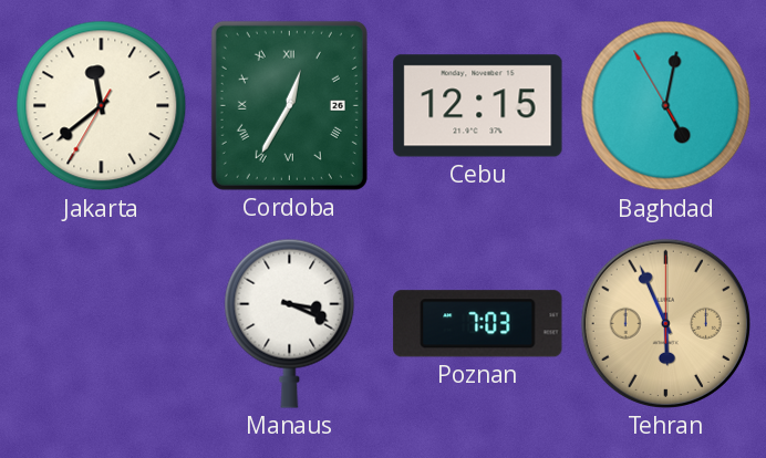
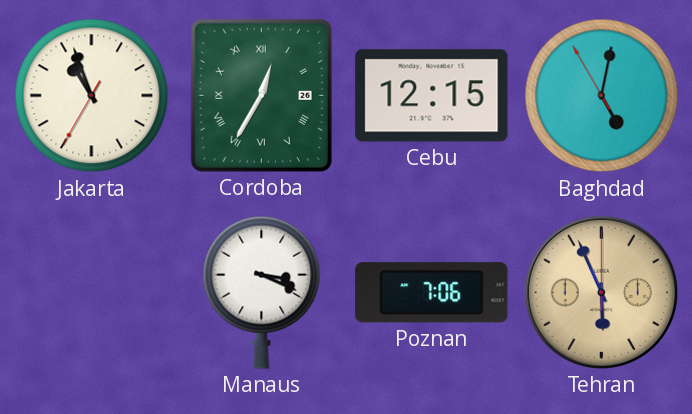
Jakarta: 11:38 -> 10:56
Poznan: 7:03 -> 7:06
